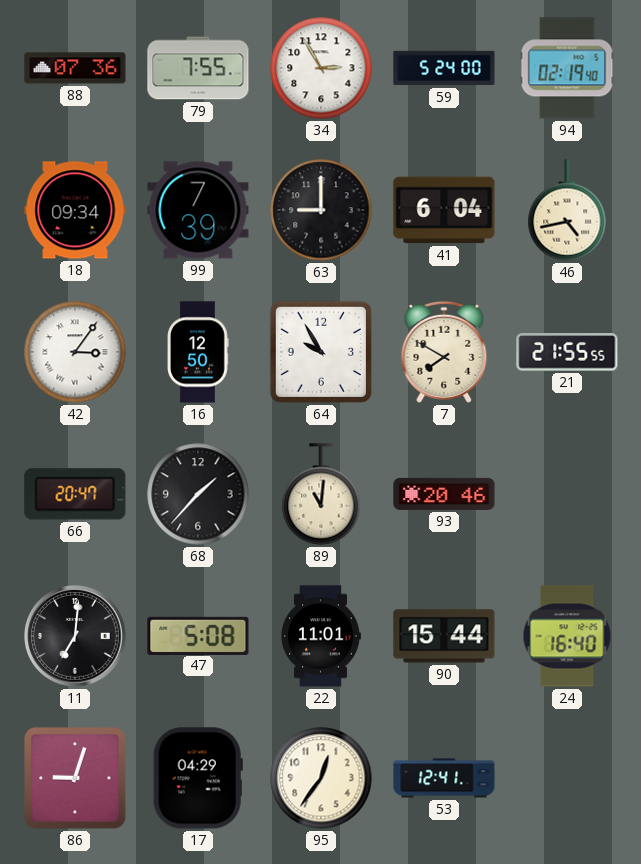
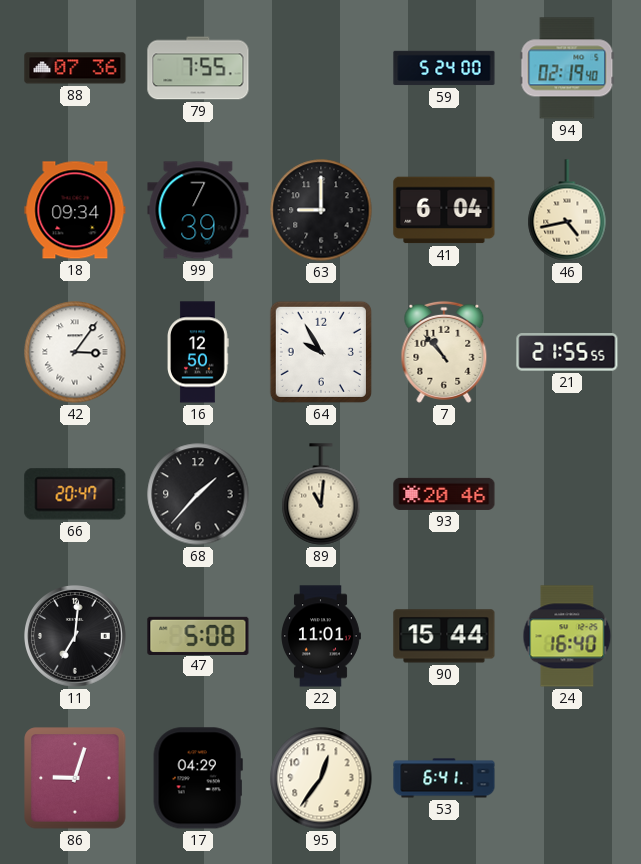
34: 2:55 -> none
7: 7:50 -> 10:53
53: 12:41 -> 6:41
